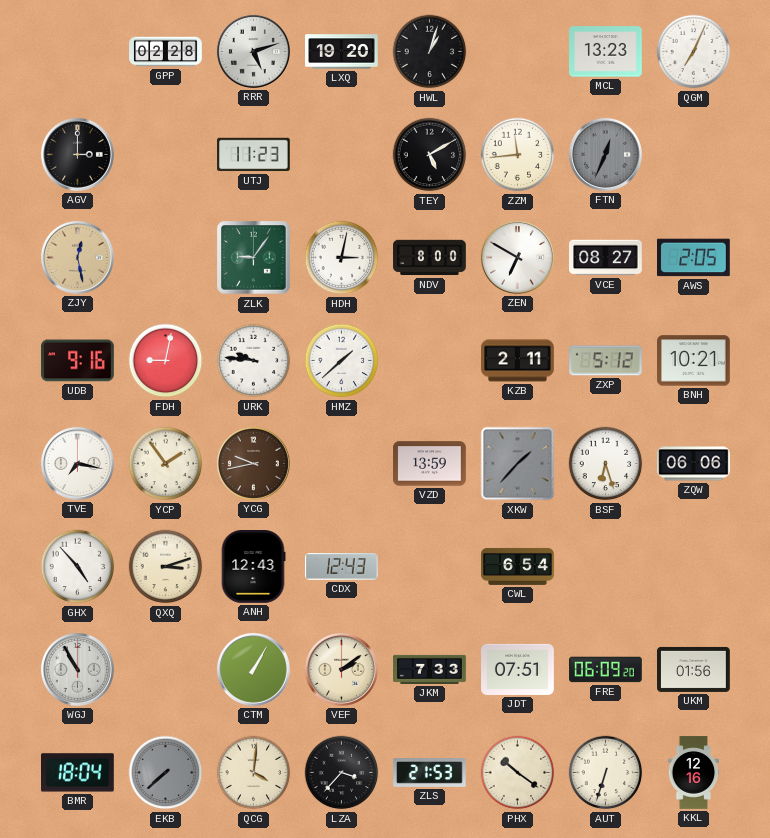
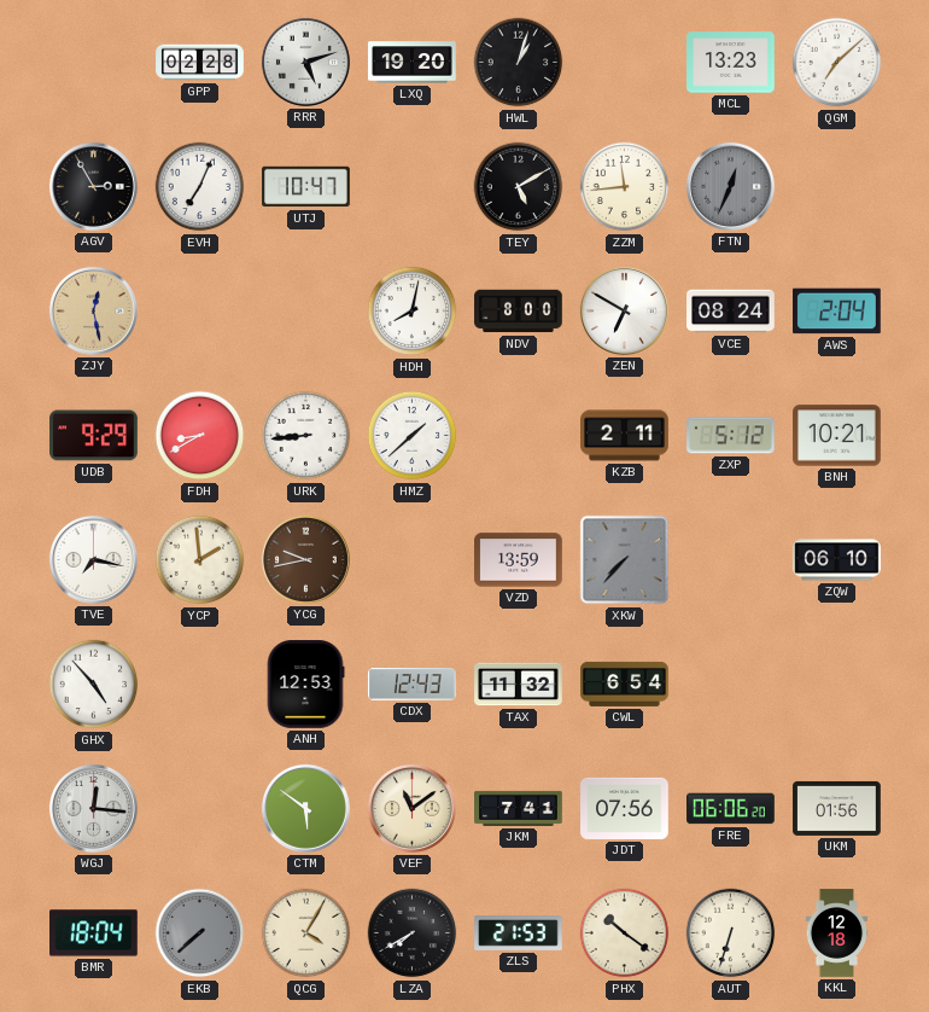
QGM: 7:04 -> 7:08
AGV: 3:00 -> 2:55
EVH: none -> 7:04
UTJ: 11:23 -> 10:47
ZLK: 9:06 -> none
HDH: 3:02 -> 8:02
VCE: 08:27 -> 08:24
AWS: 2:05 -> 2:04
UDB: 9:16 -> 9:29
FDH: 9:02 -> 8:40
URK: 9:46 -> 8:44
YCP: 1:54 -> 1:59
XKW: 1:37 -> 7:37
BSF: 6:27 -> none
ZQW: 06:06 -> 06:10
QXQ: 3:12 -> none
ANH: 12:43 -> 12:53
TAX: none -> 11:32
WGJ: 10:55 -> 12:16
CTM: 1:05 -> 5:51
VEF: 2:09 -> 11:09
JKM: 7:33 -> 7:41
JDT: 07:51 -> 07:56
FRE: 06:09 -> 06:06
QCG: 4:01 -> 4:05
LZA: 3:37 -> 7:40
KKL: 12:16 -> 12:18
